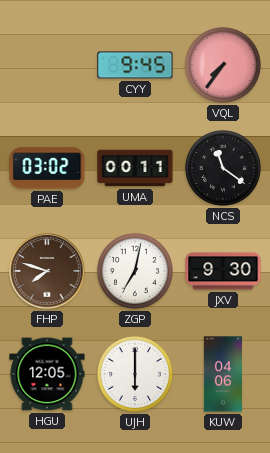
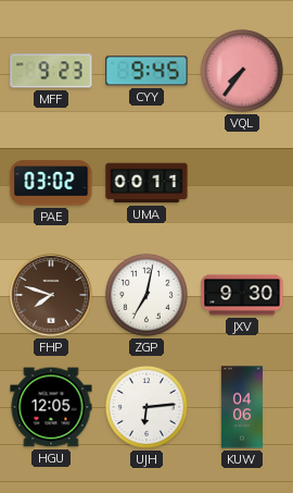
MFF: none -> 9:23
NCS: 11:21 -> none
UJH: 6:00 -> 6:14
